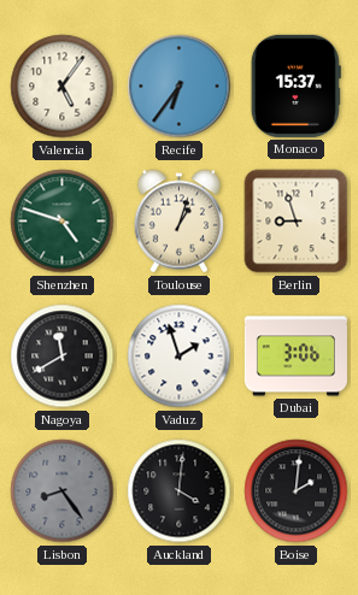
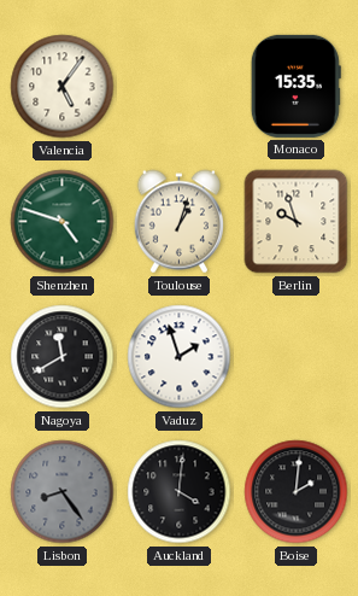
Recife: 6:36 -> none
Monaco: 15:37 -> 15:35
Berlin: 8:57 -> 9:57
Dubai: 3:06 -> none
